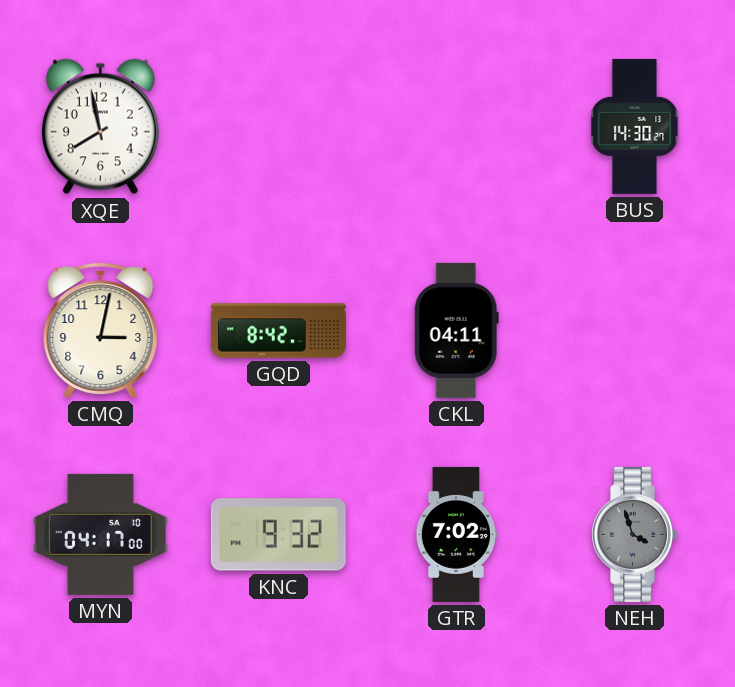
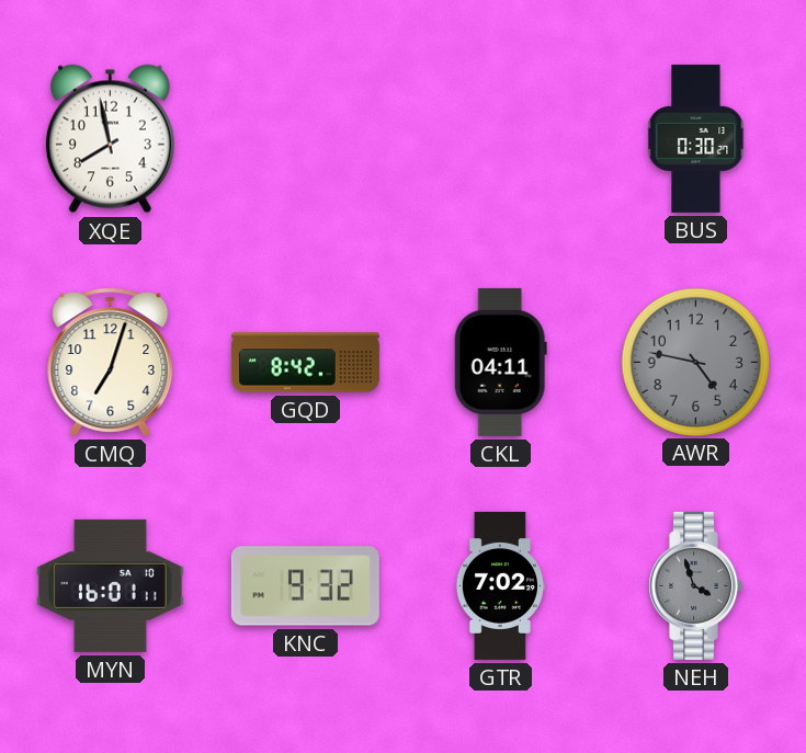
BUS: 14:30 -> 0:30
CMQ: 3:02 -> 7:03
AWR: none -> 4:47
MYN: 04:17 -> 16:01
